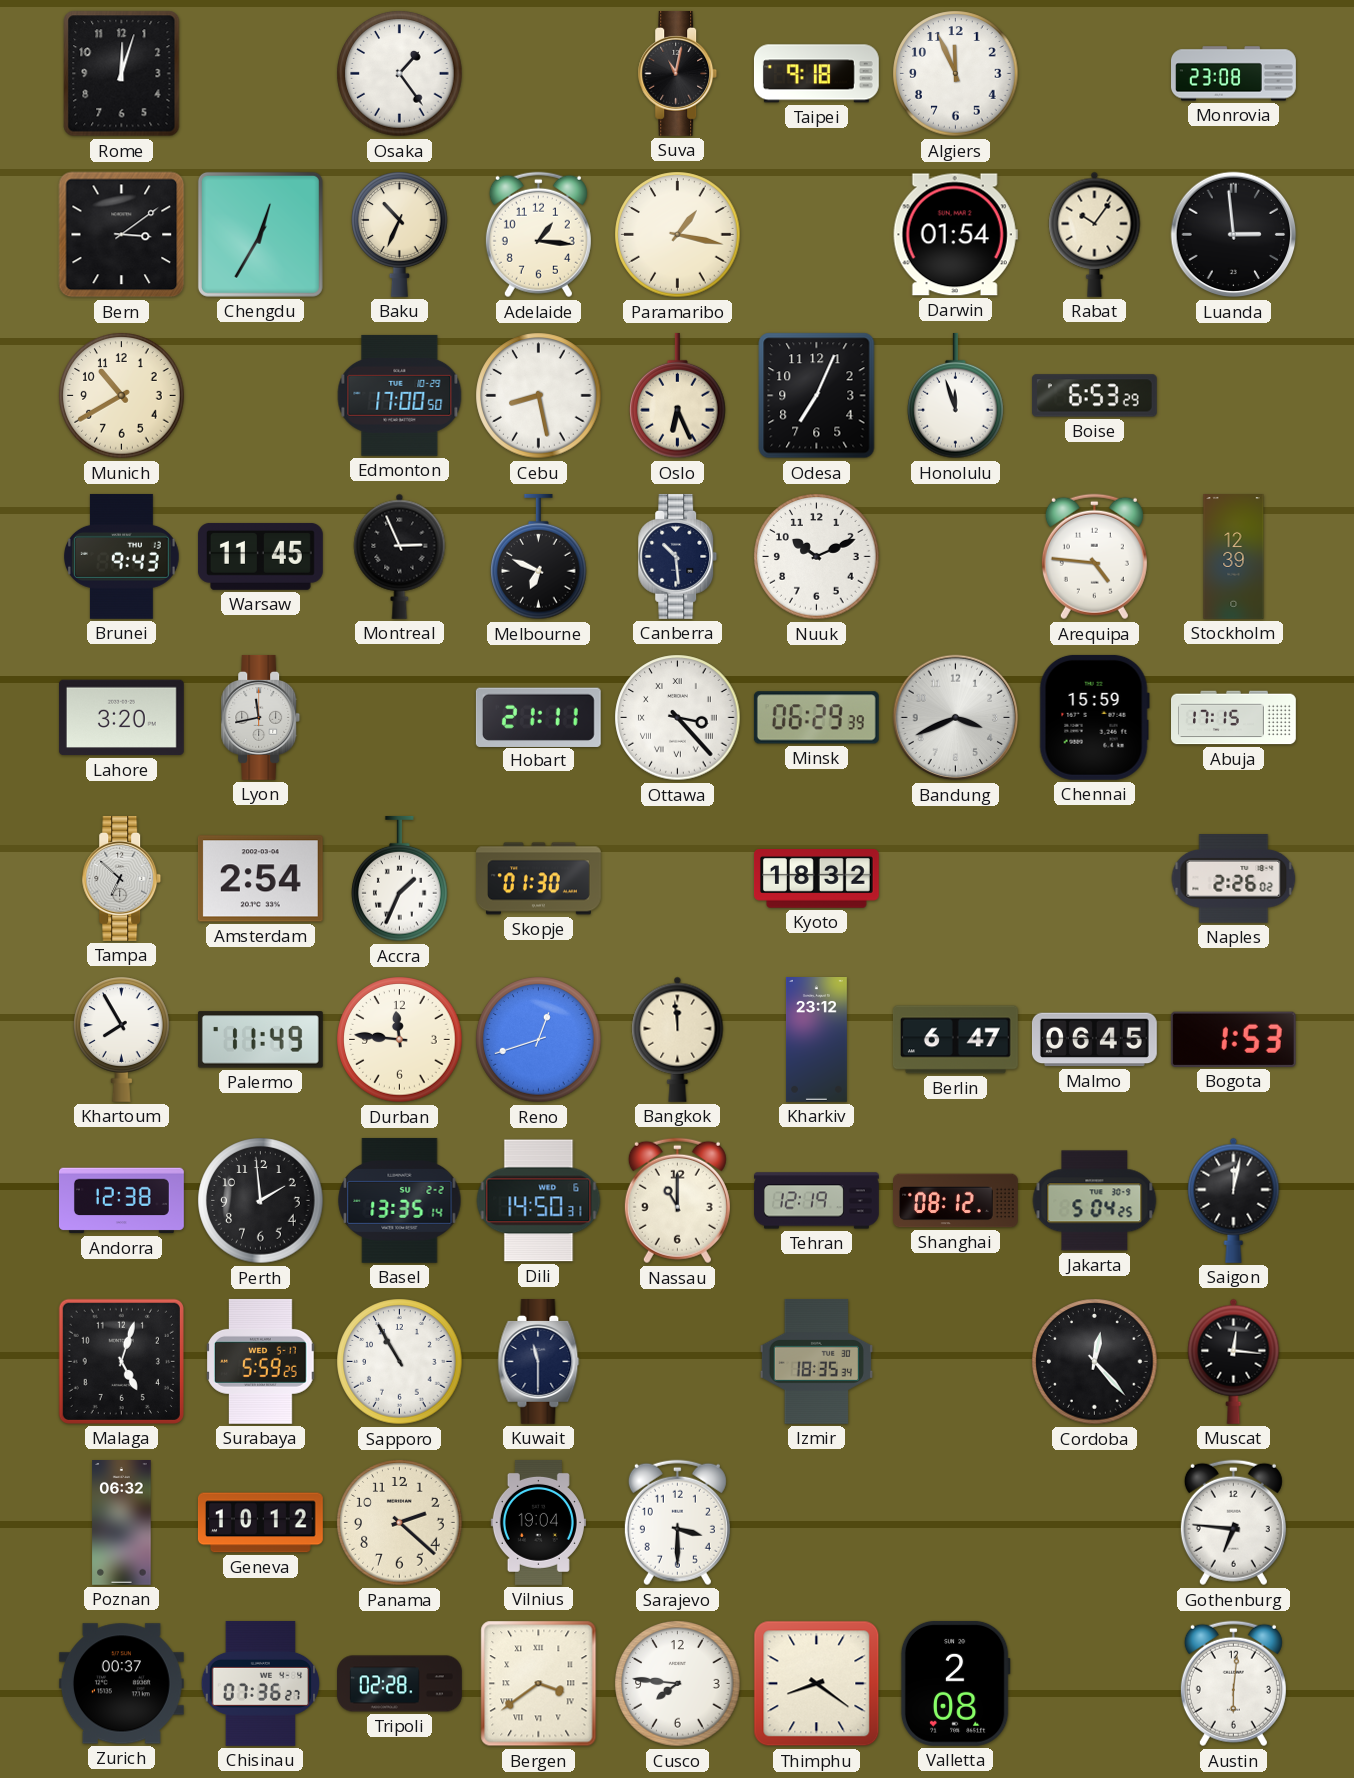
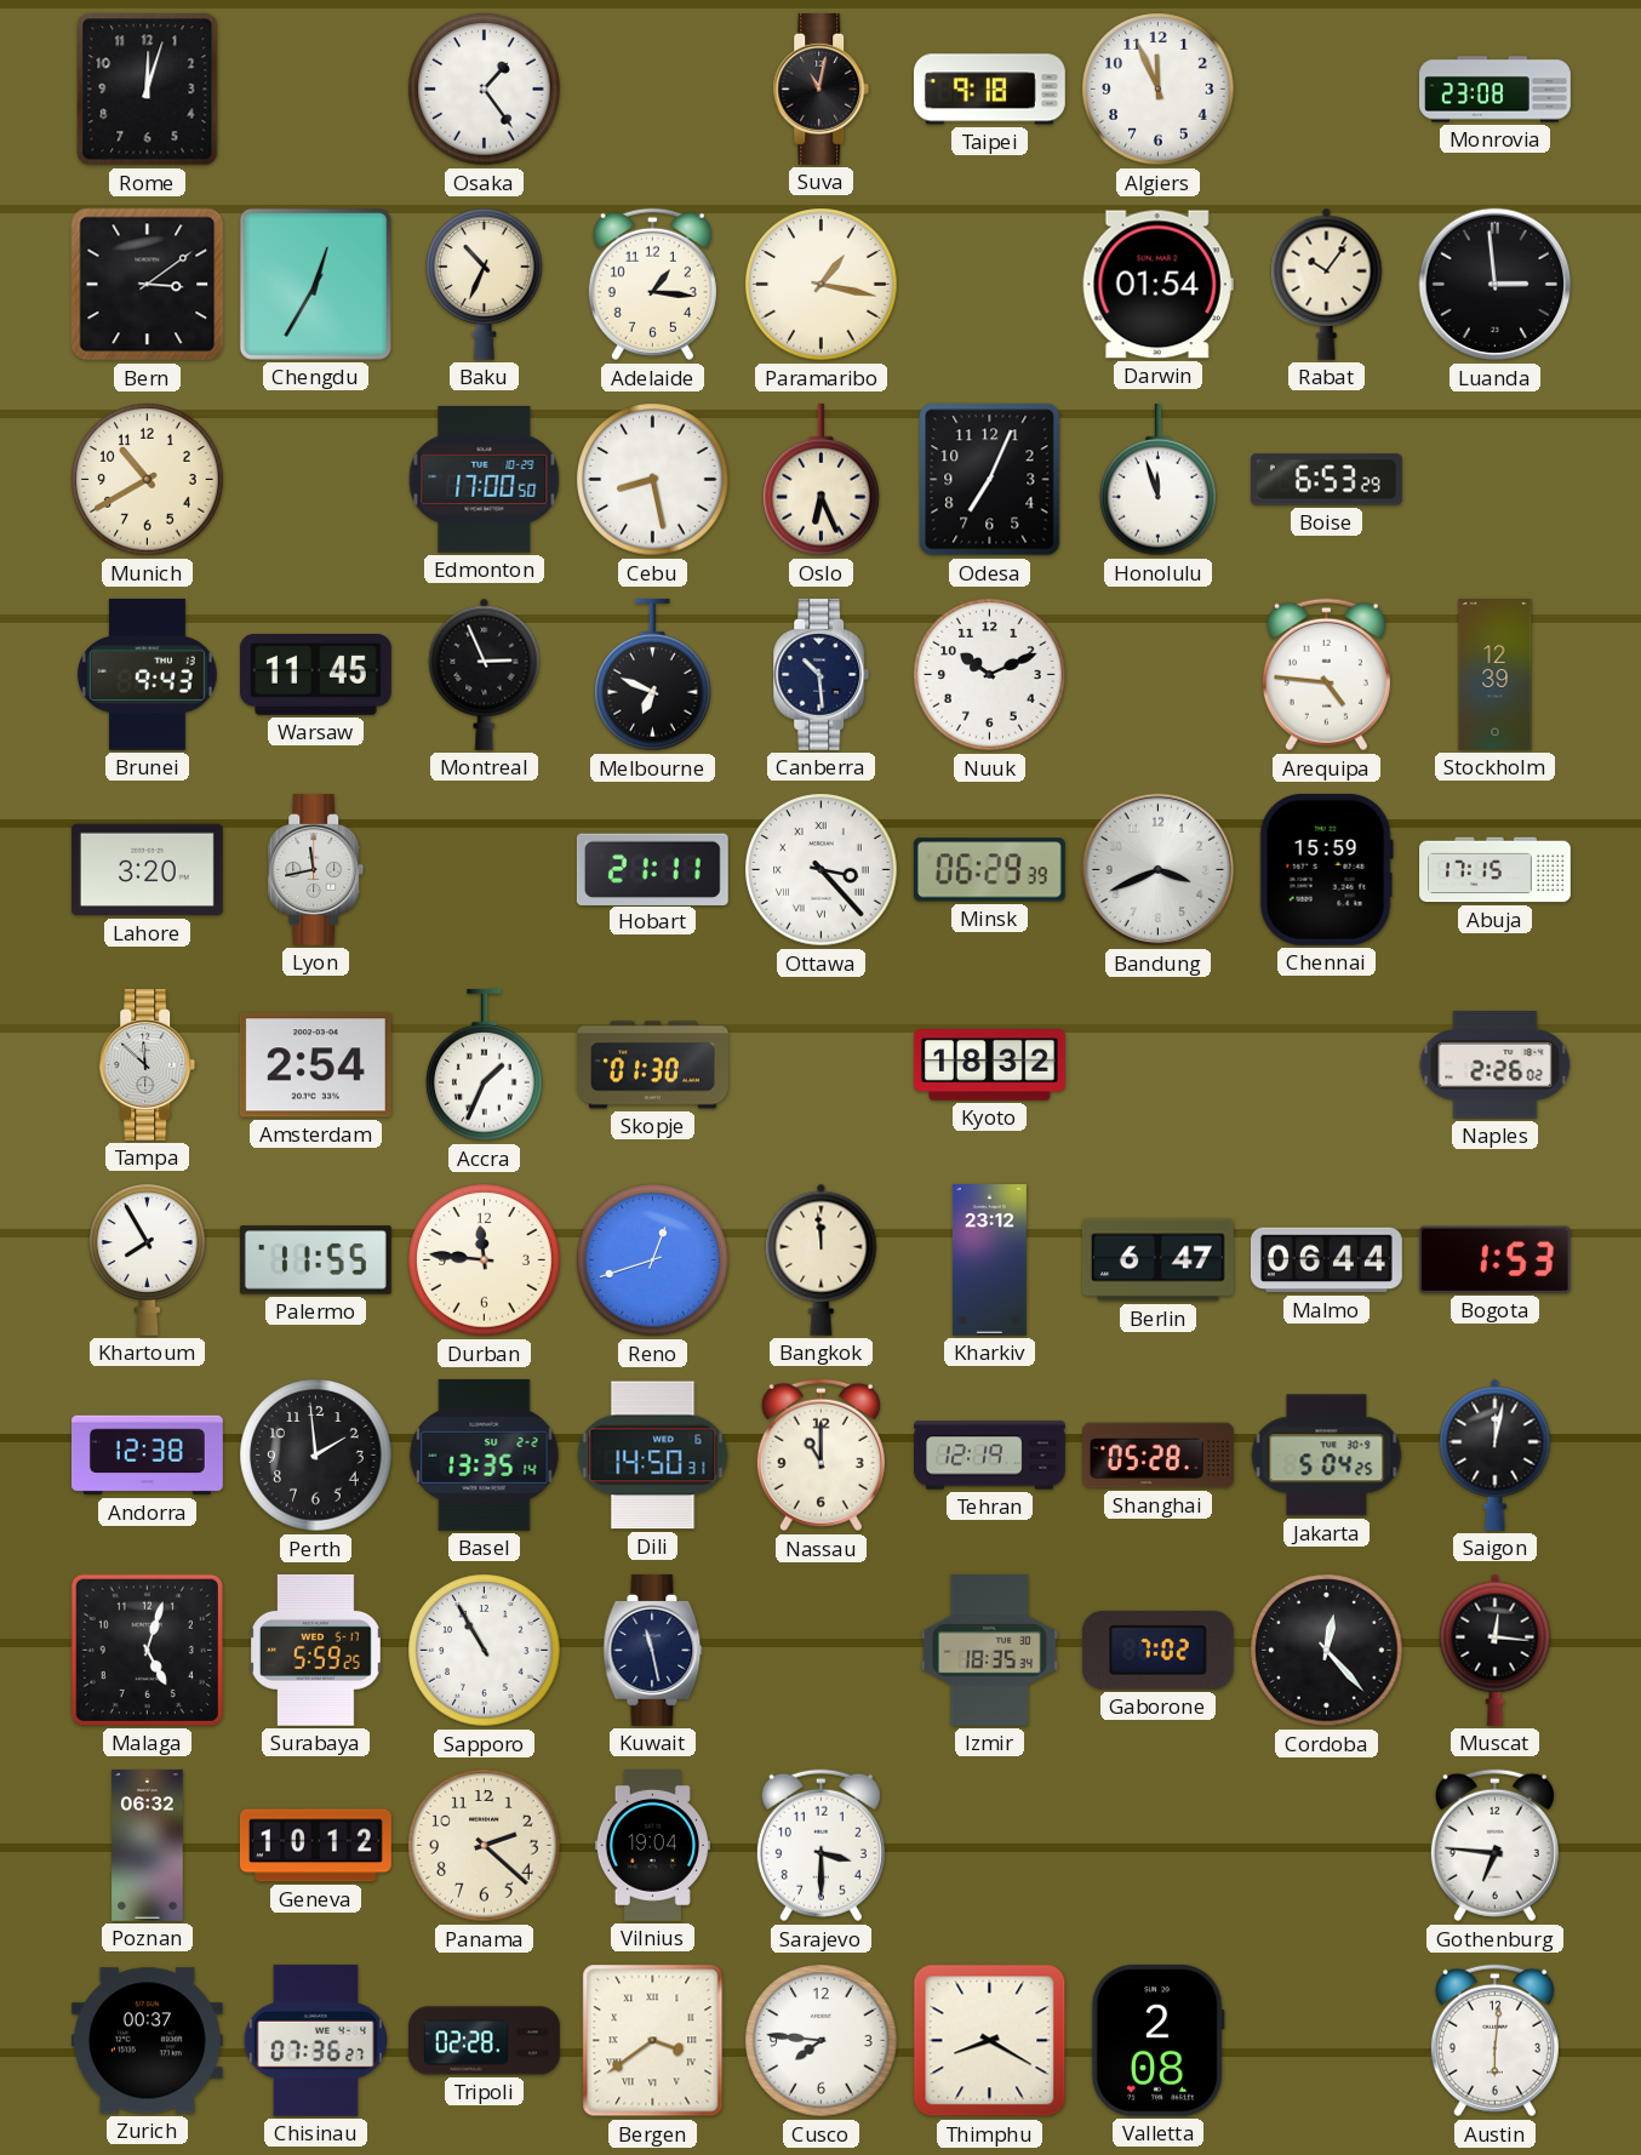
Tampa: 6:52 -> 11:52
Palermo: 11:49 -> 11:55
Malmo: 06:45 -> 06:44
Shanghai: 08:12 -> 05:28
Kuwait: 11:30 -> 11:28
Gaborone: none -> 7:02
Thimphu: 8:21 -> 8:20
